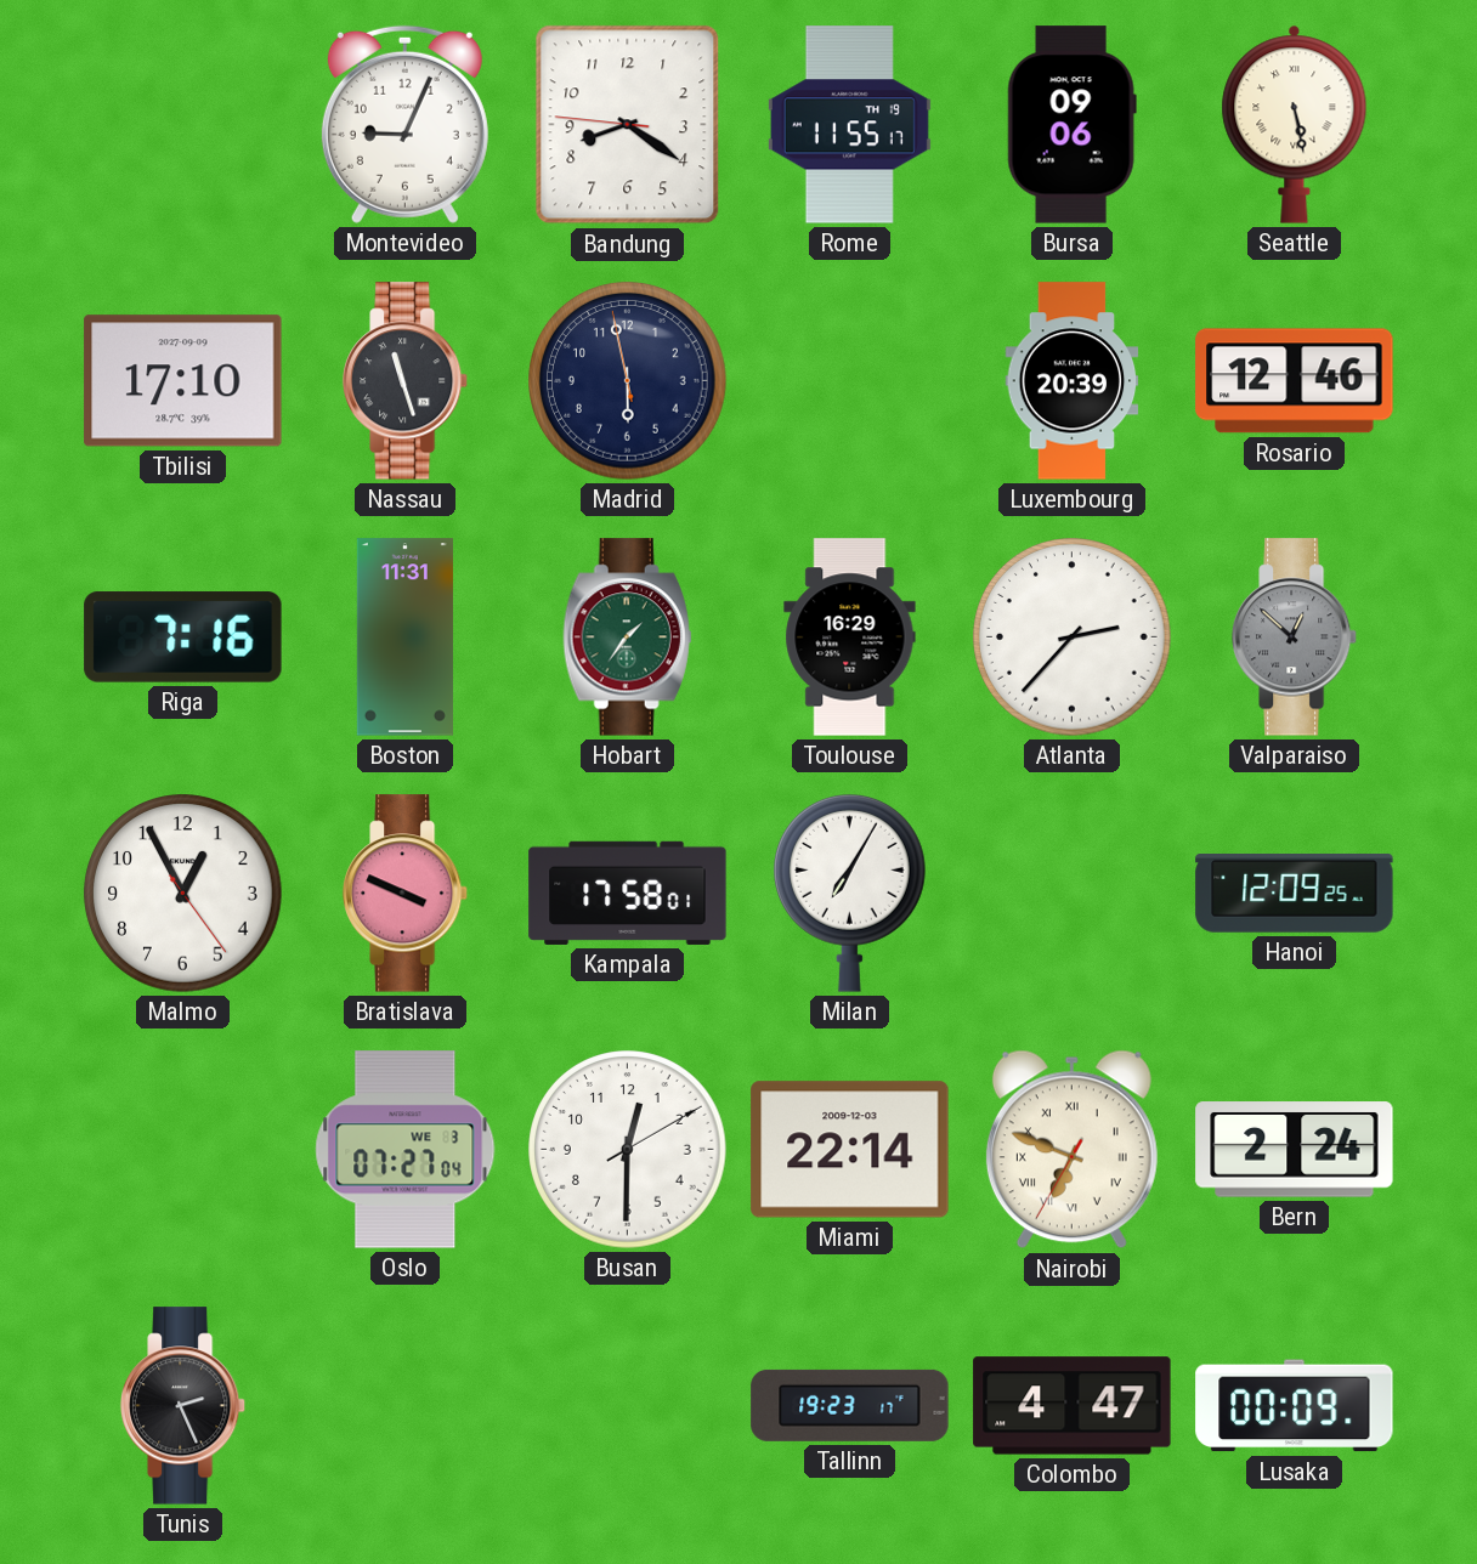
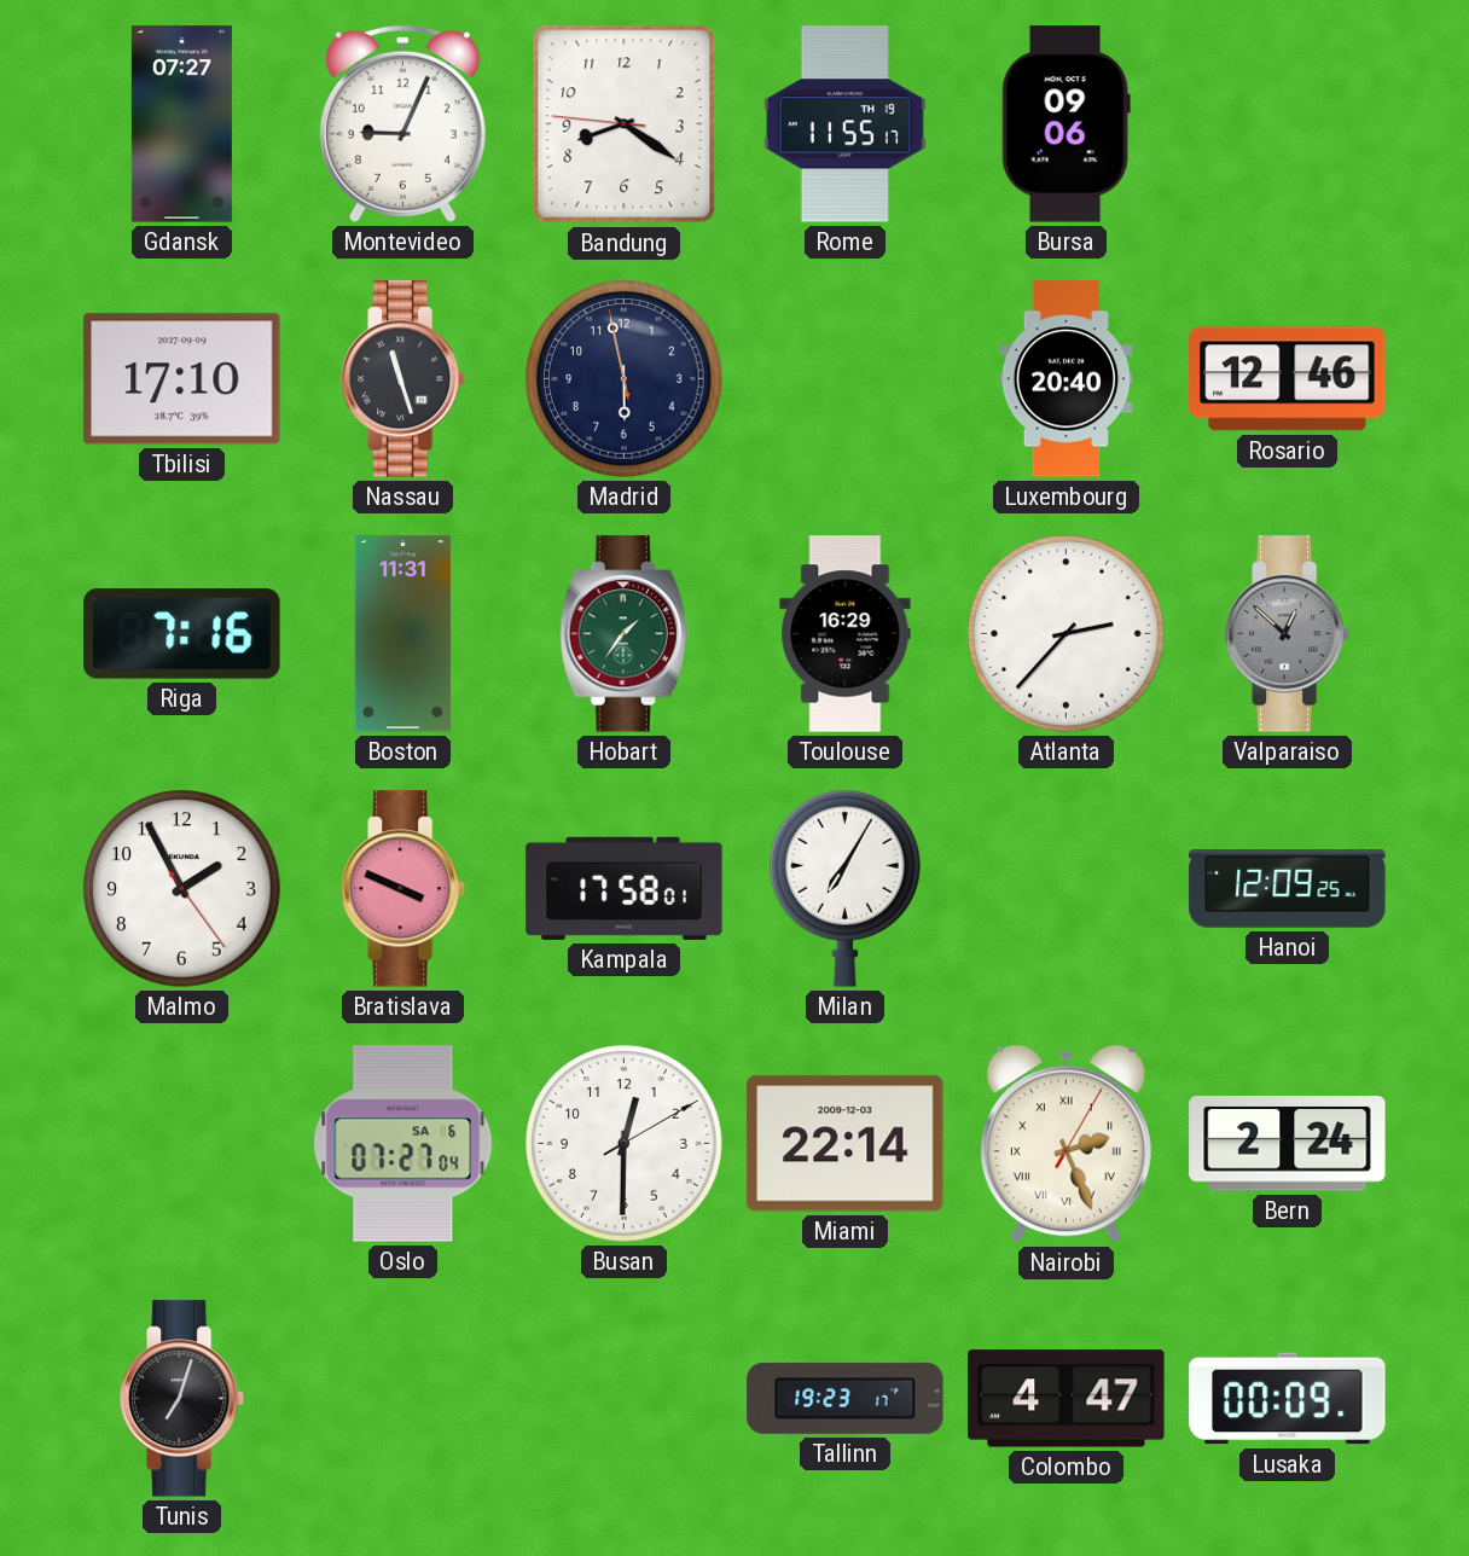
Gdansk: none -> 07:27
Seattle: 5:28 -> none
Luxembourg: 20:39 -> 20:40
Malmo: 12:55 -> 1:55
Oslo date: WE 3 -> SA 6
Nairobi: 6:48 -> 2:26
Tunis: 2:26 -> 7:03
